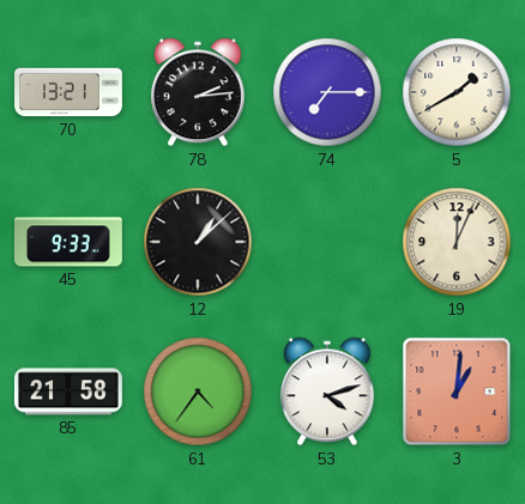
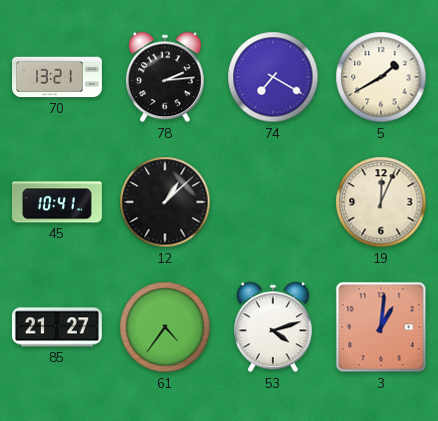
74: 7:15 -> 7:20
45: 9:33 -> 10:41
85: 21:58 -> 21:27
